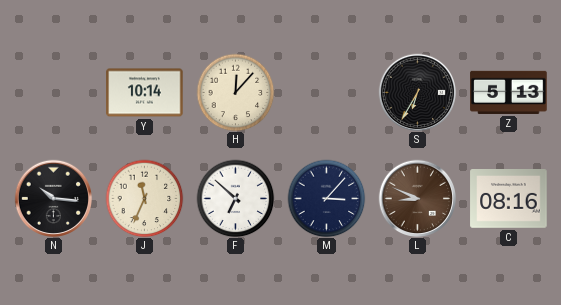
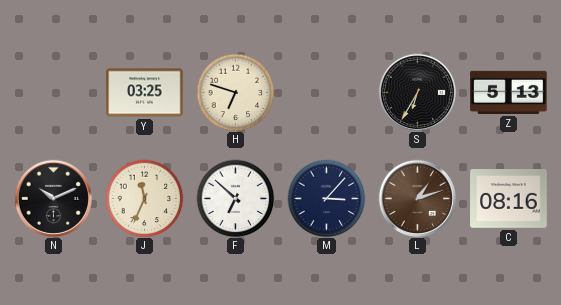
Y: 10:14 -> 03:25
H: 12:07 -> 6:48
N: 10:16 -> 10:11
L: 8:49 -> 1:12
